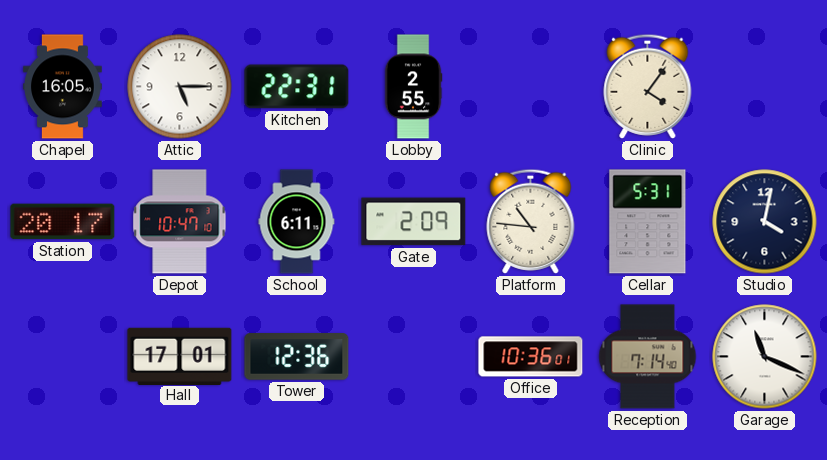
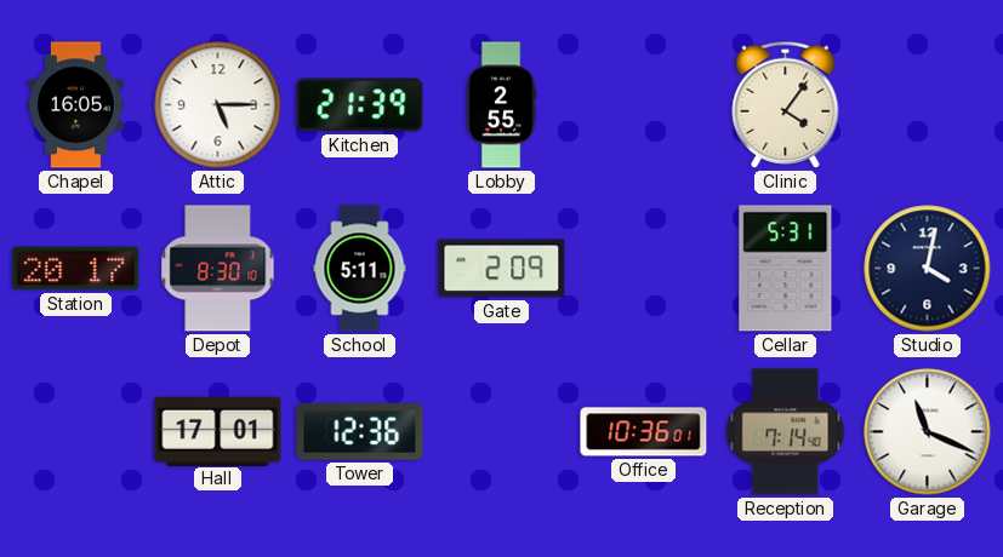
Kitchen: 22:31 -> 21:39
Depot: 10:47 -> 8:30
School: 6:11 -> 5:11
Platform: 10:46 -> none
